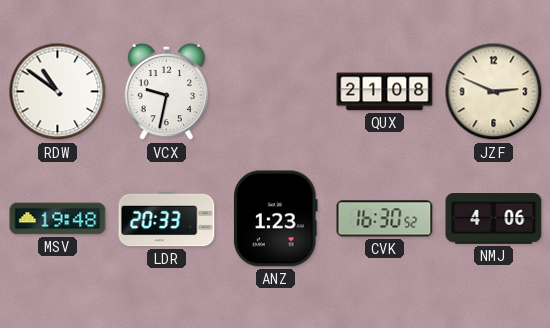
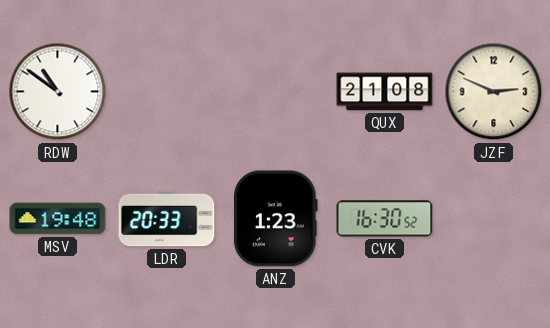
VCX: 9:32 -> none
NMJ: 4:06 -> none
